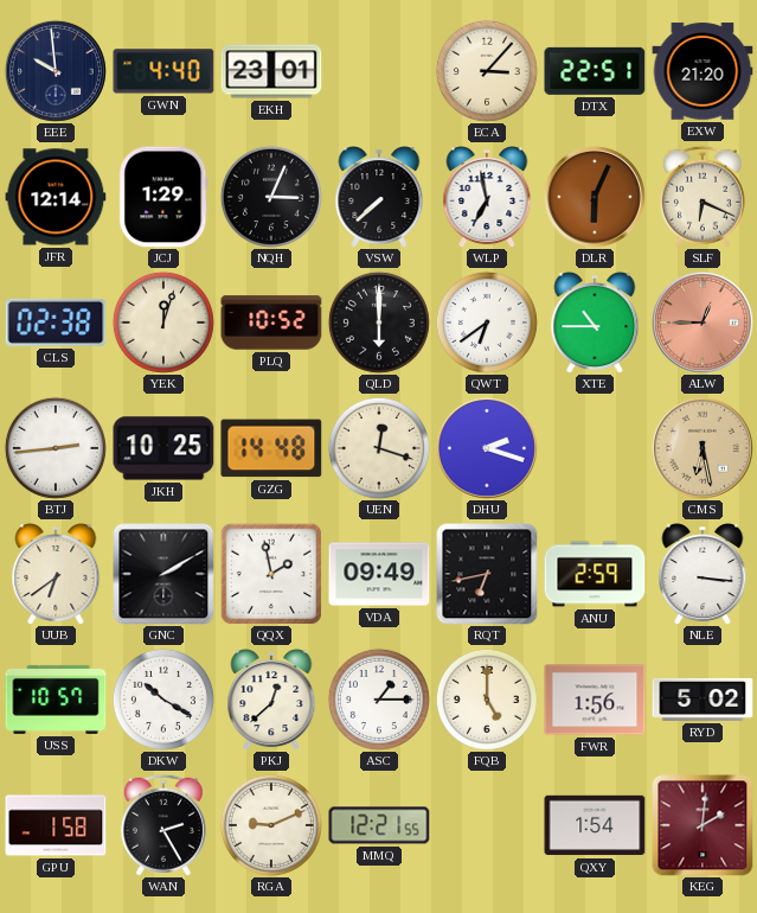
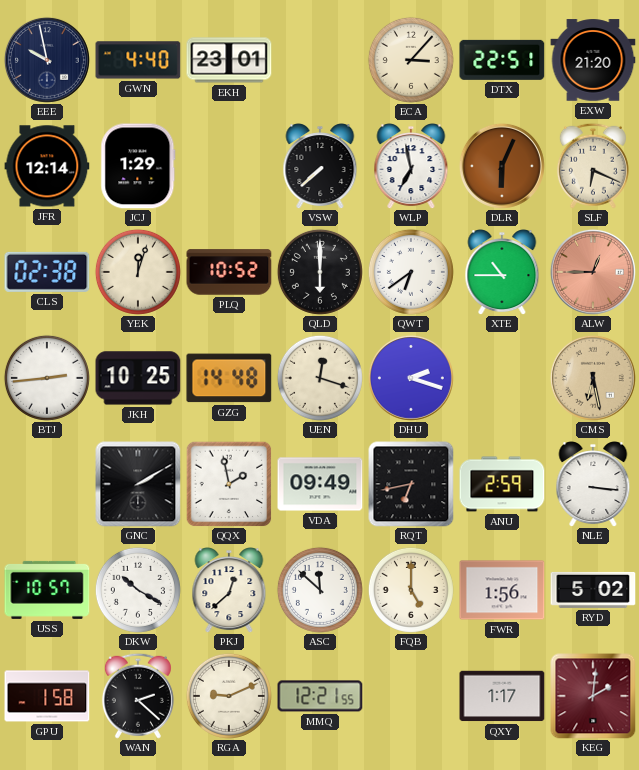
EEE: 9:59 -> 9:58
NQH: 3:04 -> none
UUB: 6:39 -> none
ASC: 1:15 -> 11:52
WAN: 2:25 -> 2:22
QXY: 1:54 -> 1:17
